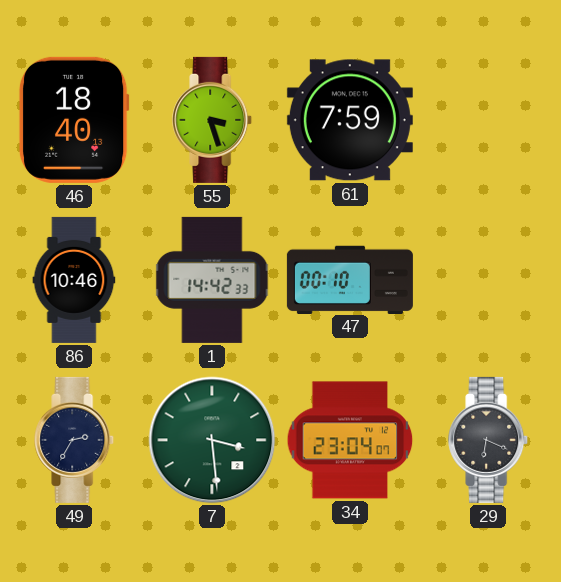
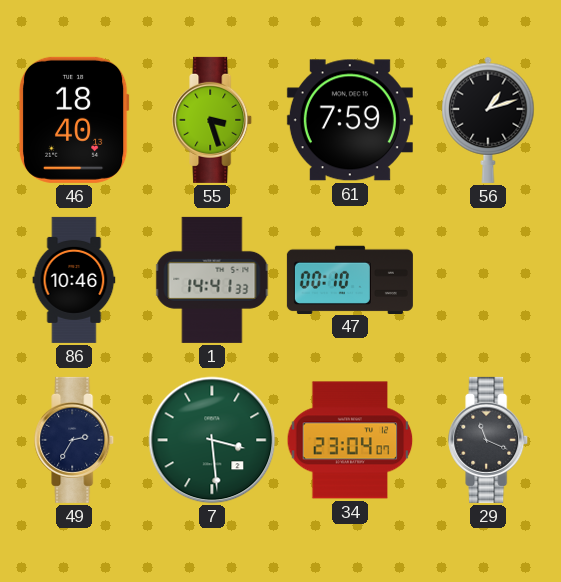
56: none -> 1:12
1: 14:42 -> 14:41
29: 6:19 -> 11:19
